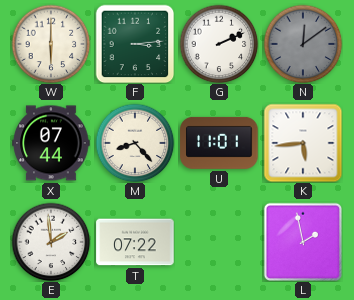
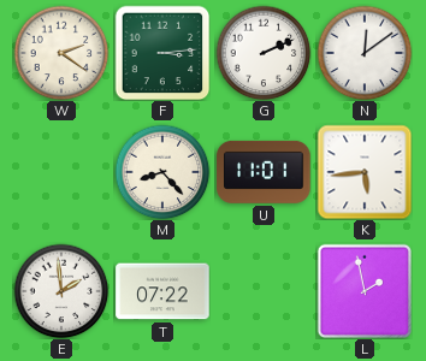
W: 6:00 -> 2:21
N dial: grey -> white
X: 07:44 -> none
